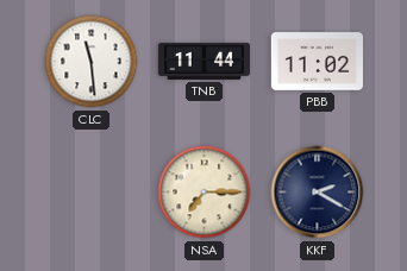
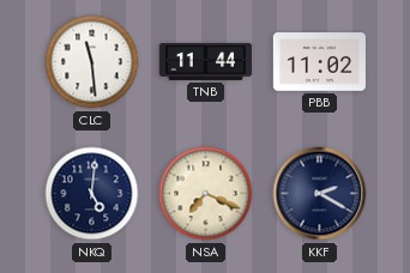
NKQ: none -> 5:01
NSA: 7:15 -> 7:19
